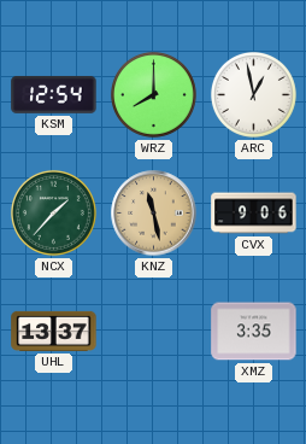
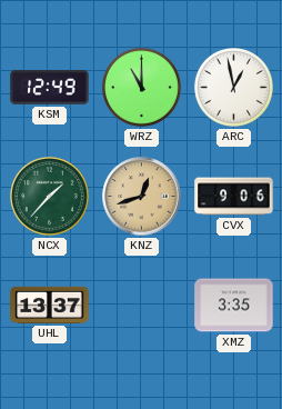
KSM: 12:54 -> 12:49
WRZ: 8:00 -> 11:00
KNZ: 11:28 -> 12:42
